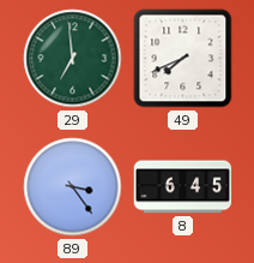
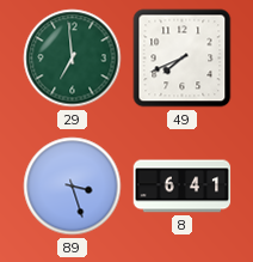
89: 3:24 -> 3:27
8: 6:45 -> 6:41
